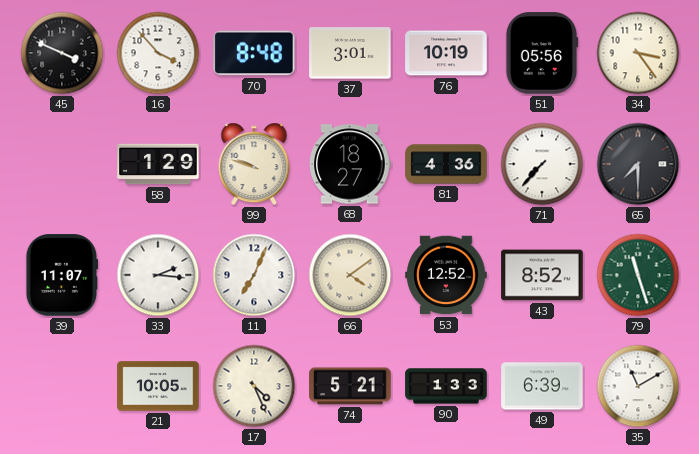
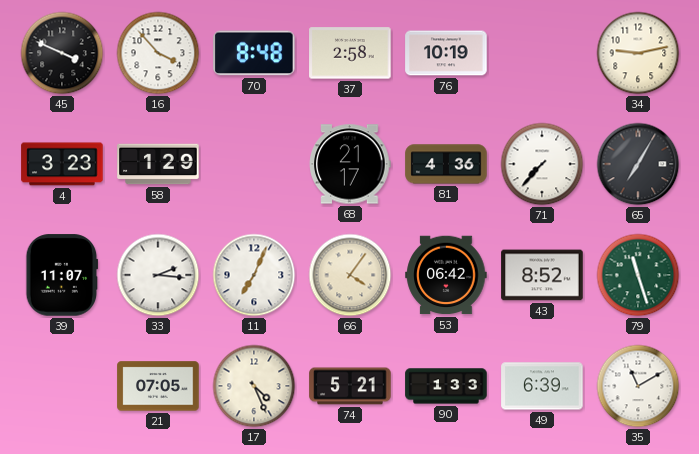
37: 3:01 -> 2:58
51: 05:56 -> none
34: 3:24 -> 9:13
4: none -> 3:23
99: 9:48 -> none
68: 18:27 -> 21:17
65: 7:30 -> 7:05
66: 4:09 -> 4:06
53: 12:52 -> 06:42
21: 10:05 -> 07:05
